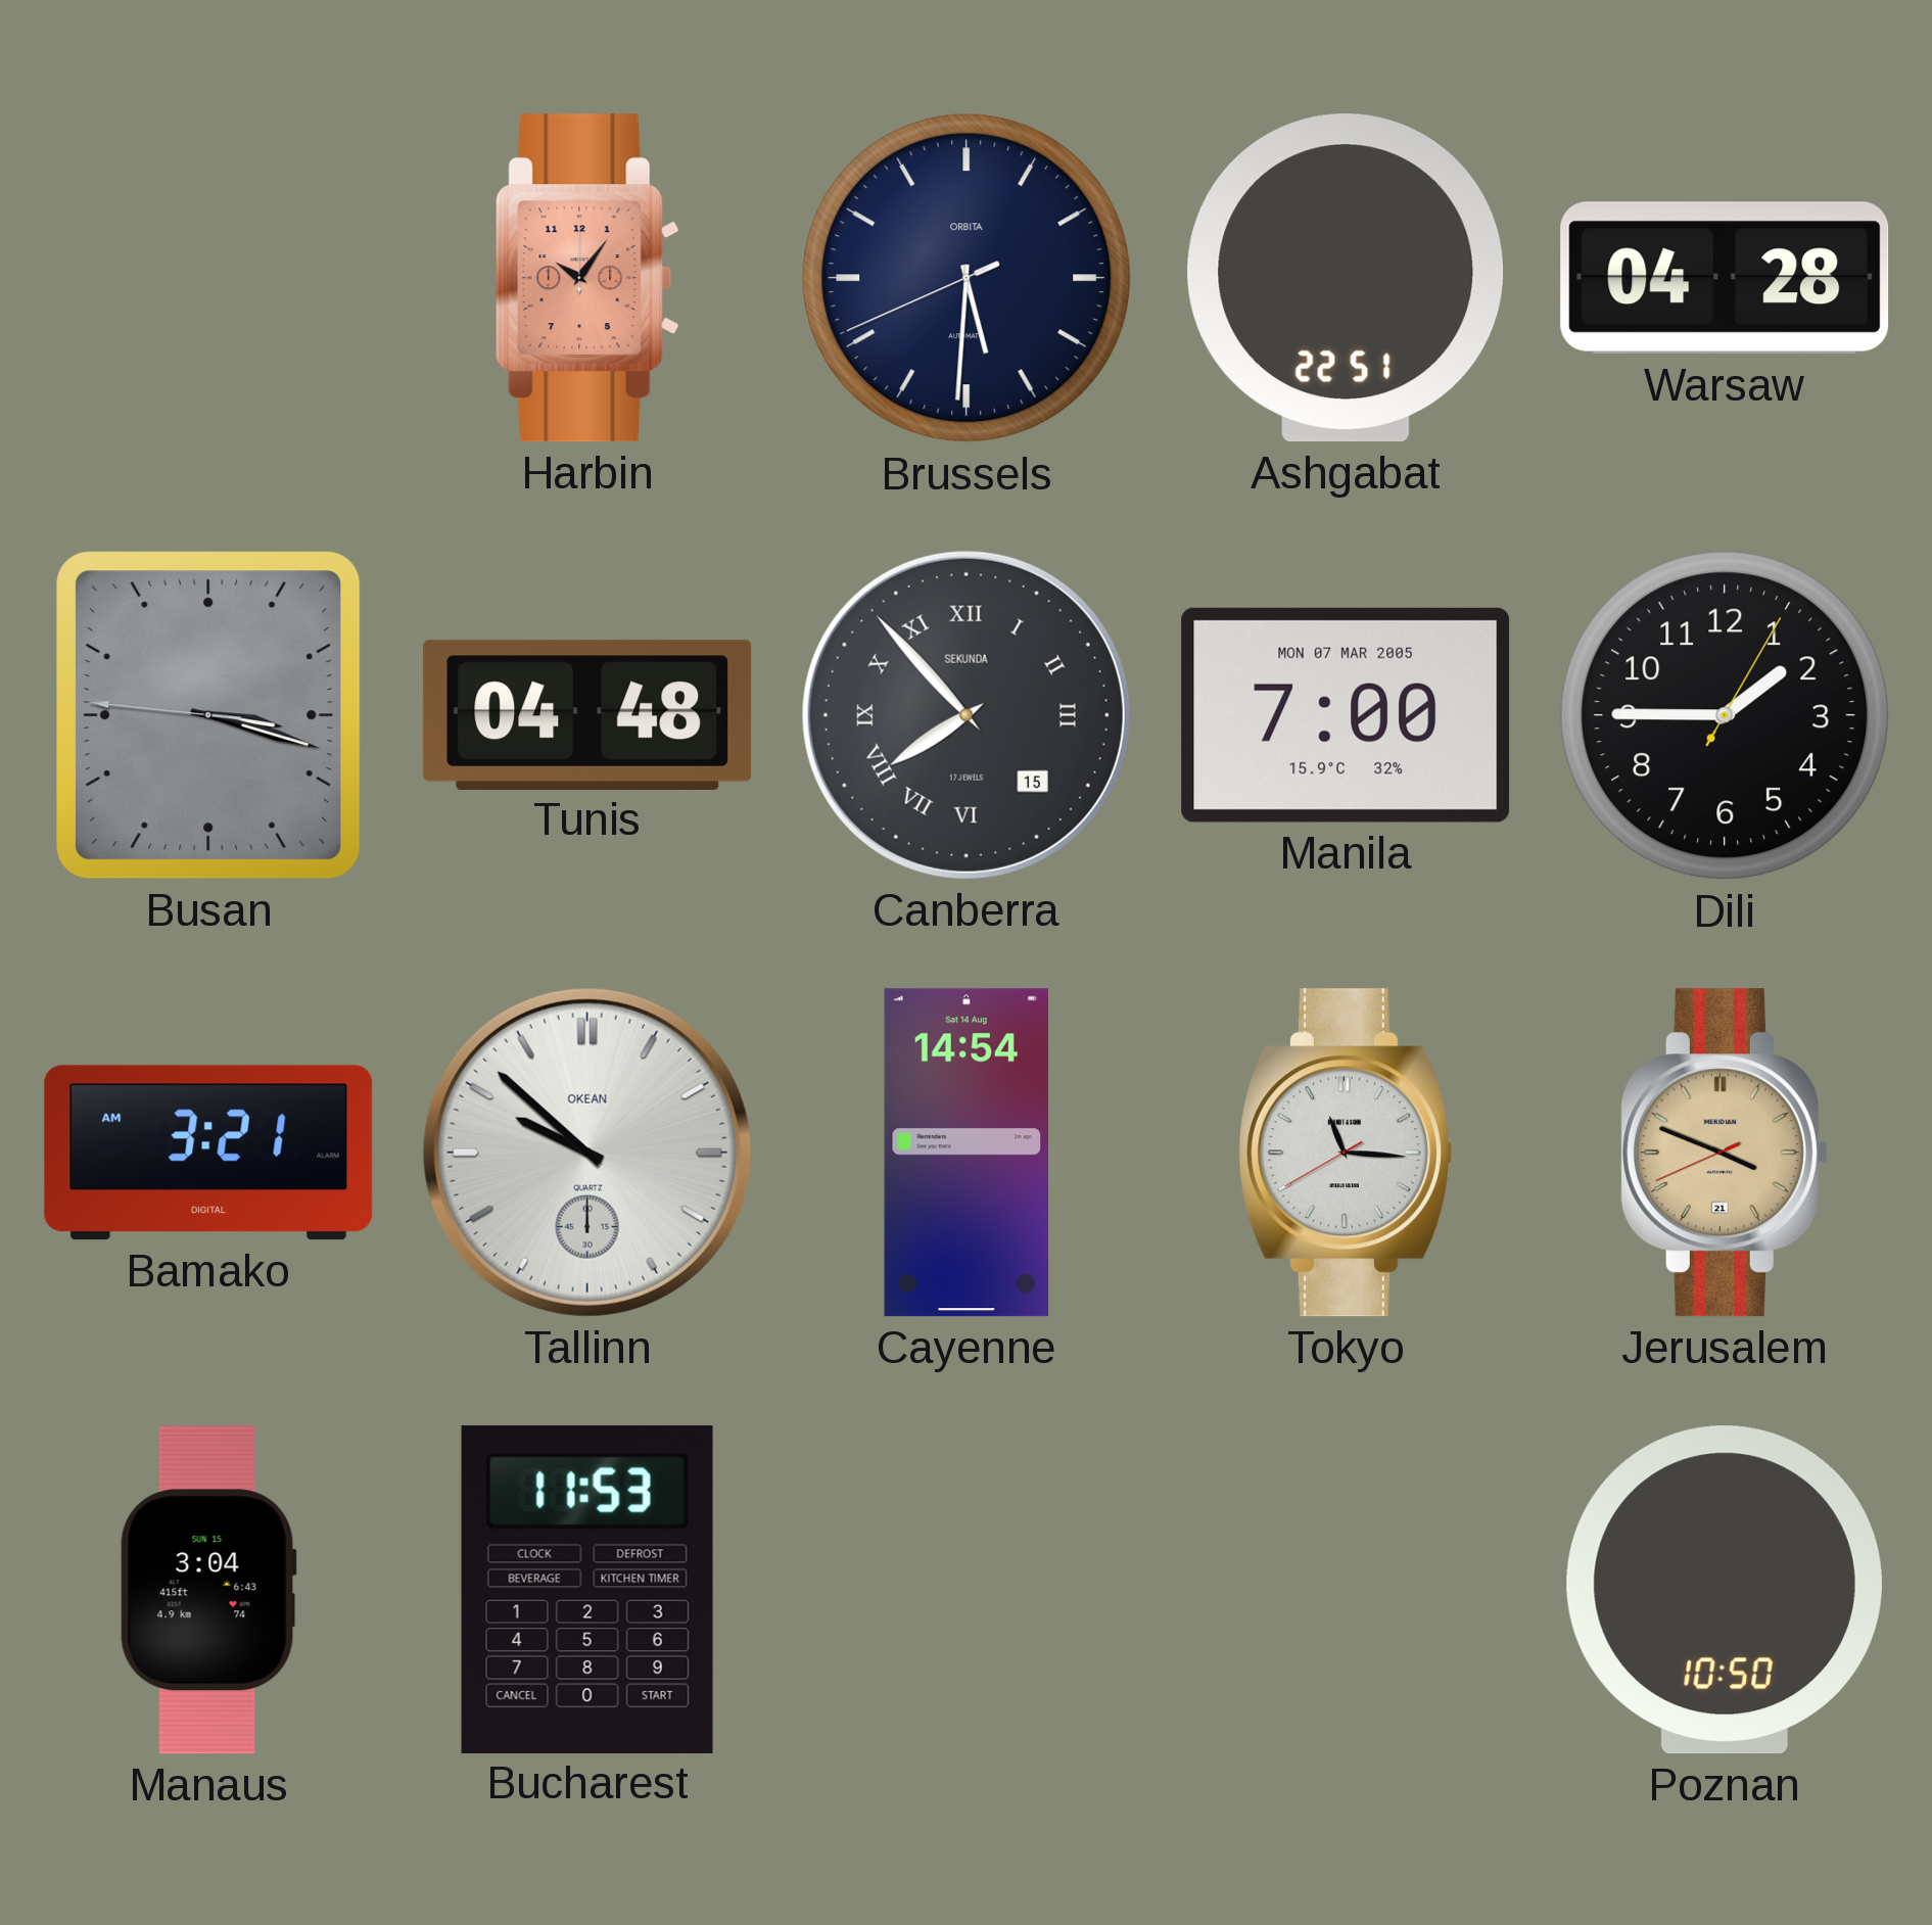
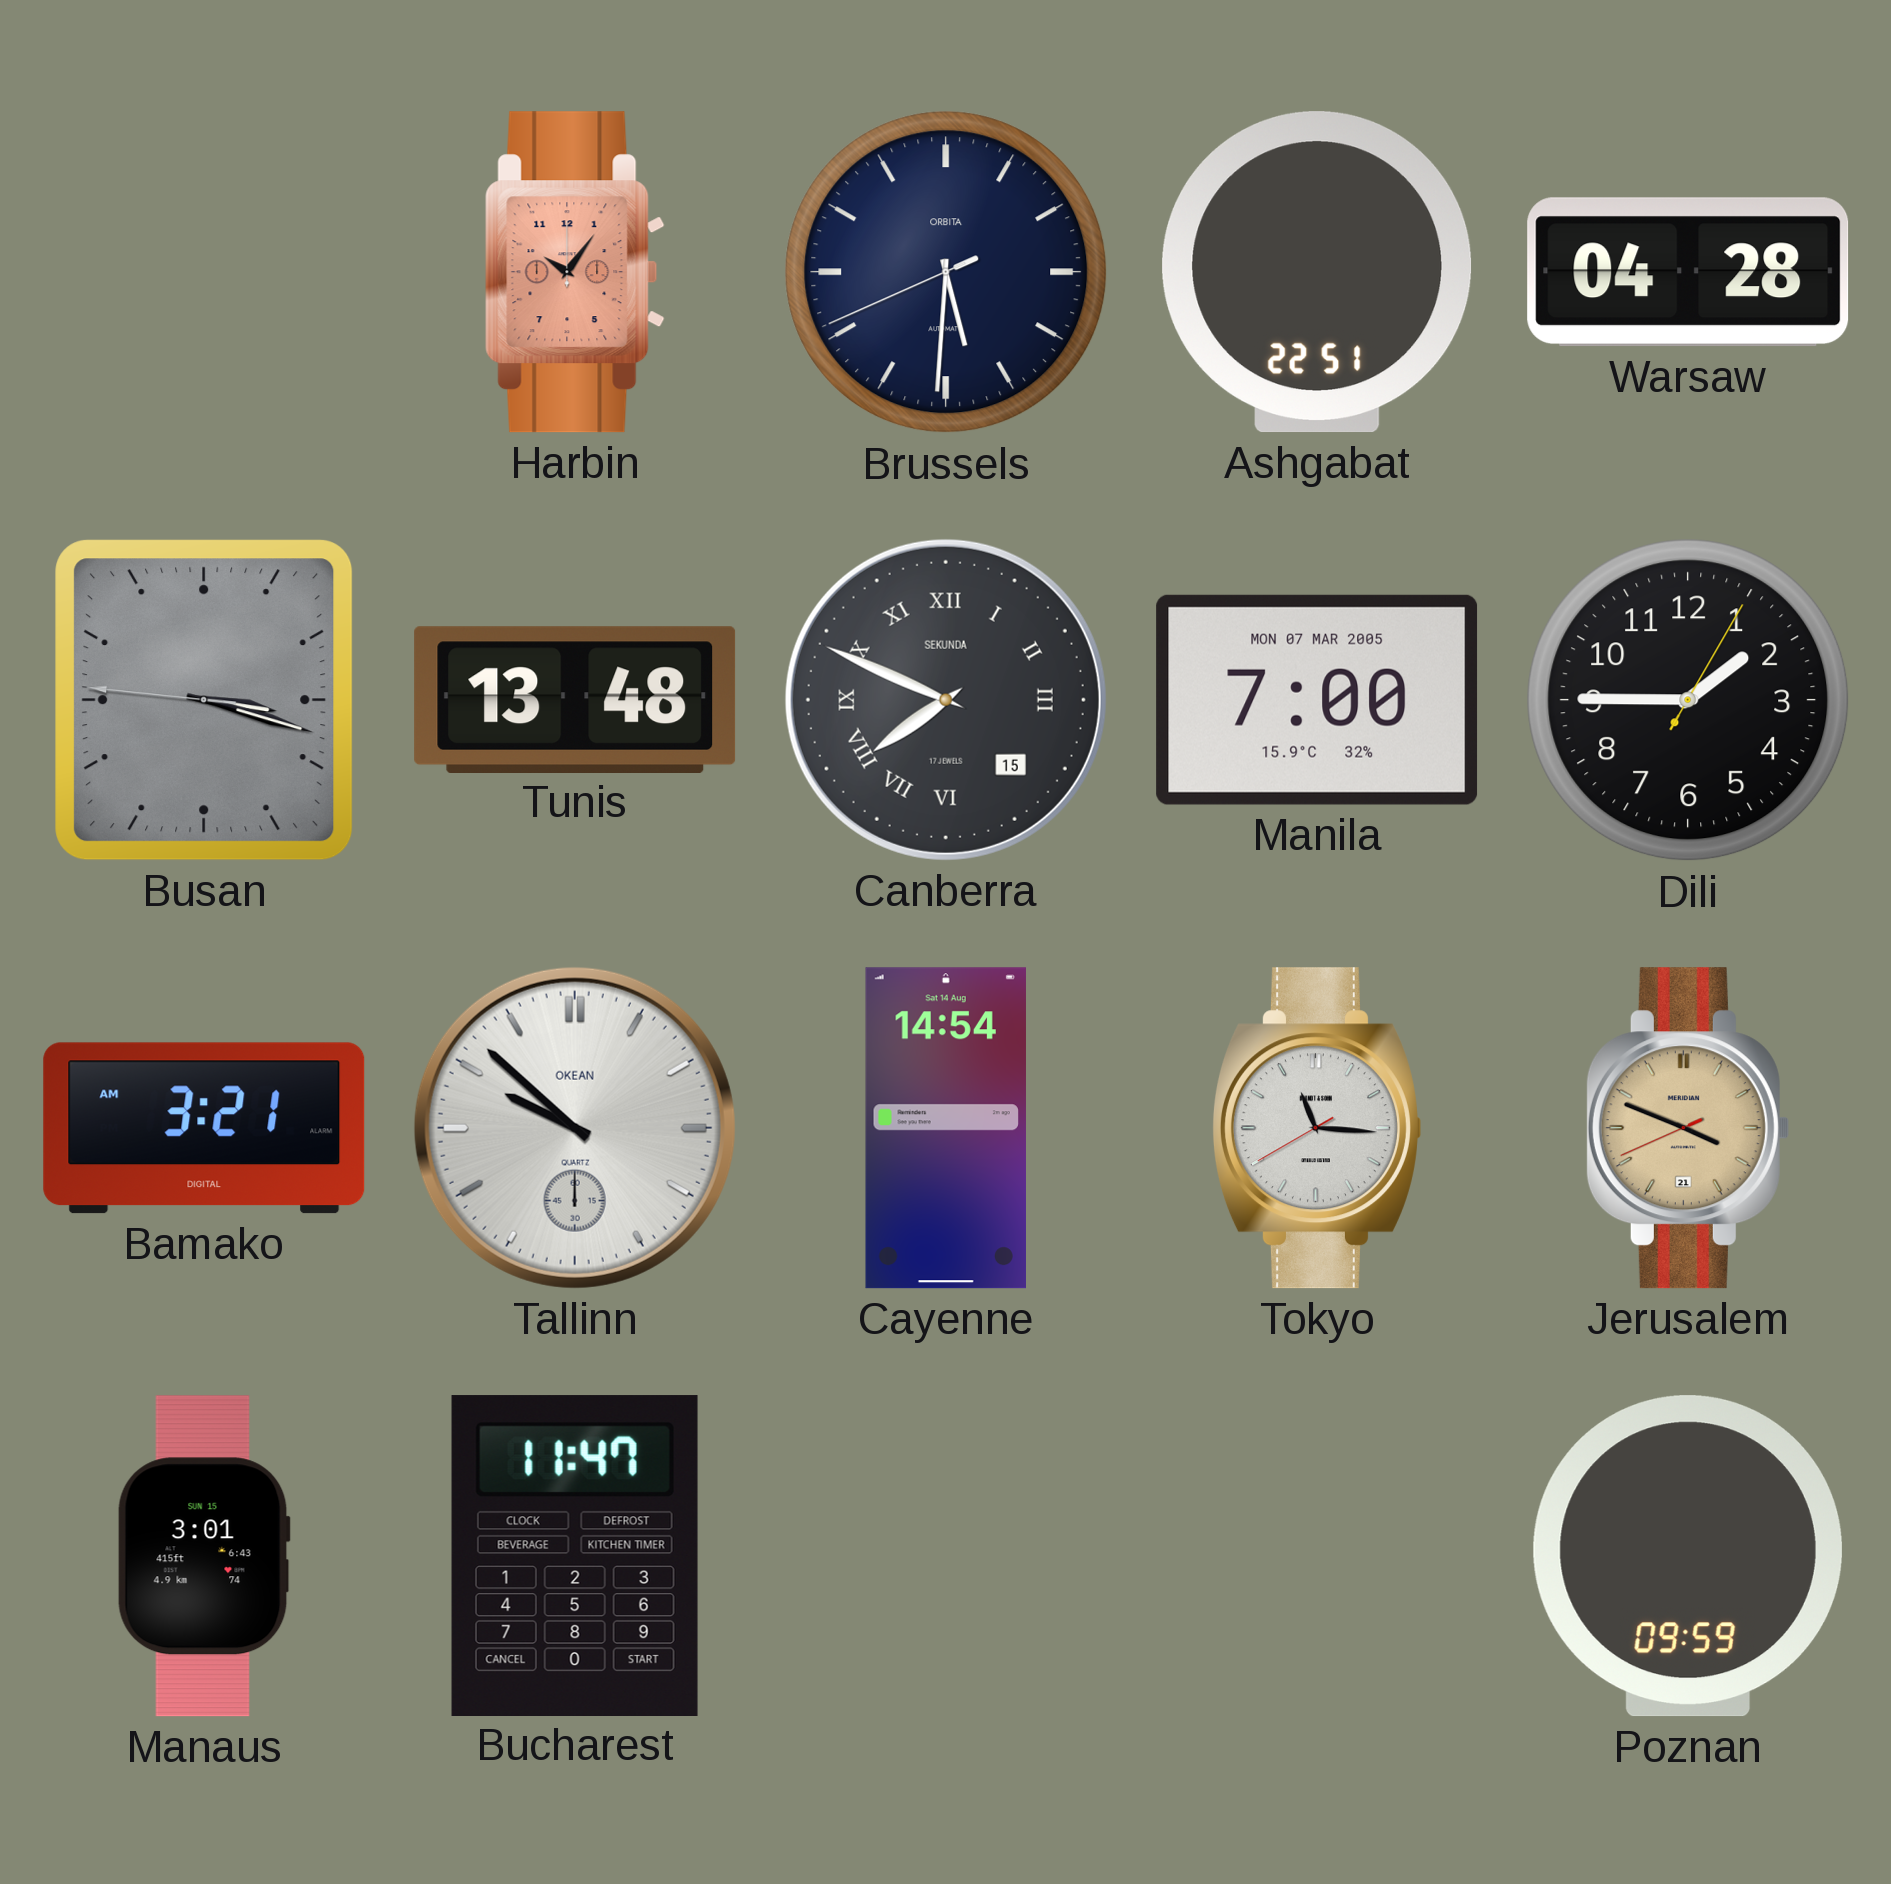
Tunis: 04:48 -> 13:48
Canberra: 7:53 -> 7:49
Manaus: 3:04 -> 3:01
Bucharest: 11:53 -> 11:47
Poznan: 10:50 -> 09:59
